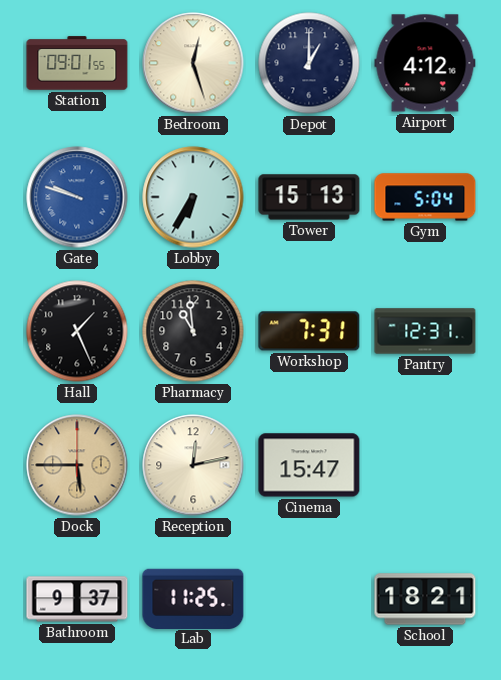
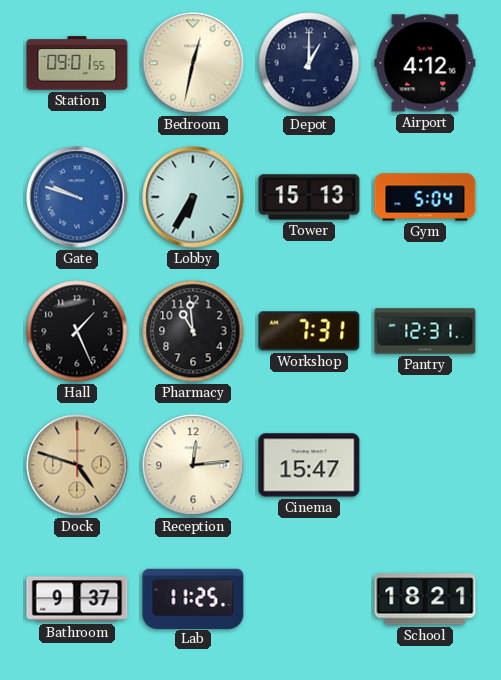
Bedroom: 12:27 -> 12:32
Dock: 5:45 -> 4:48
Reception: 12:13 -> 12:14
